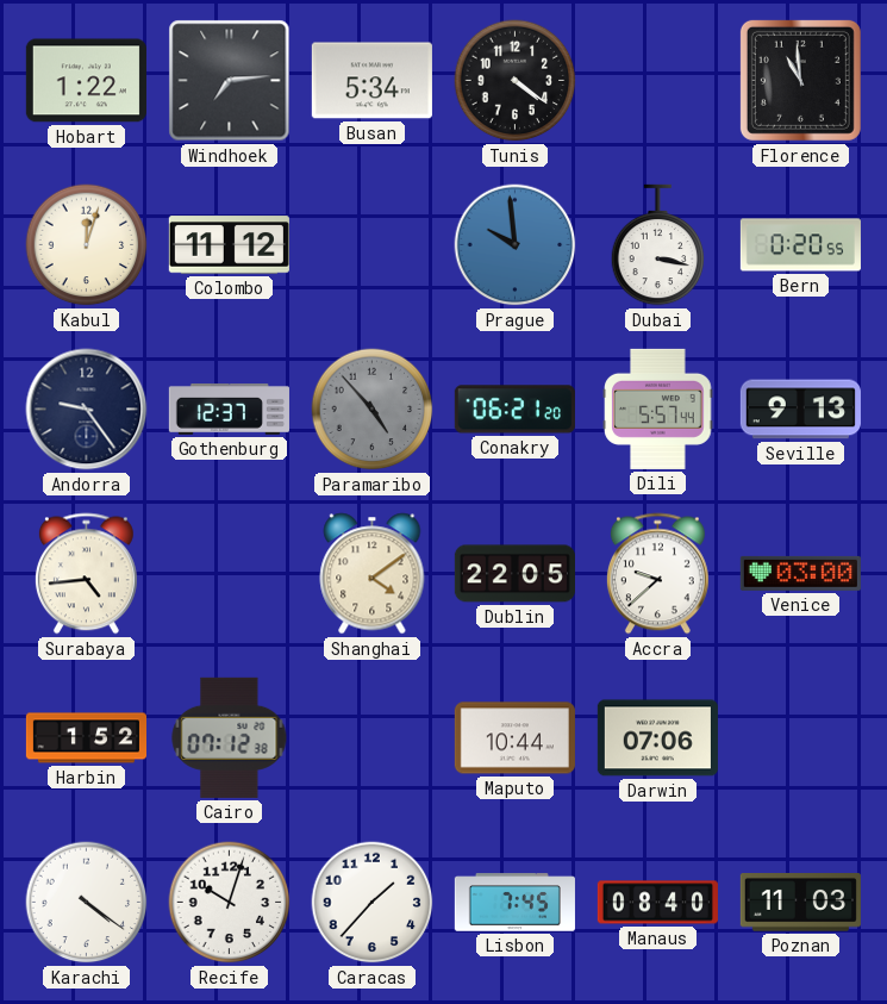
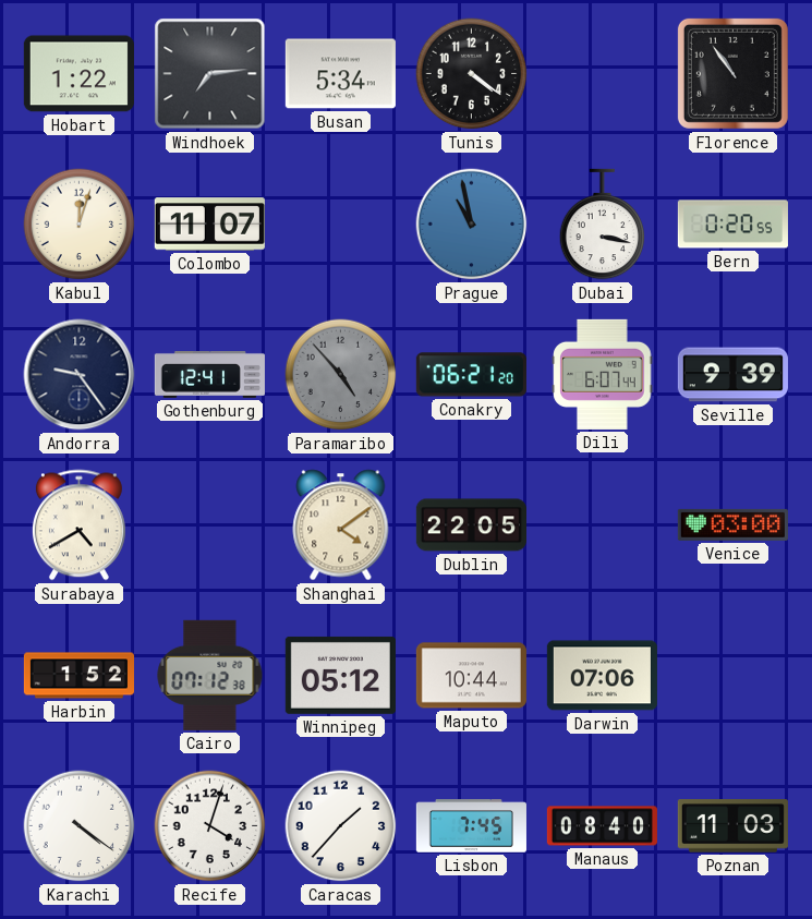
Florence: 10:59 -> 10:54
Colombo: 11:12 -> 11:07
Prague: 9:59 -> 10:58
Gothenburg: 12:37 -> 12:41
Dili: 5:57 -> 6:07
Seville: 9:13 -> 9:39
Surabaya: 4:44 -> 4:40
Accra: 9:38 -> none
Winnipeg: none -> 05:12
Recife: 10:03 -> 4:03
